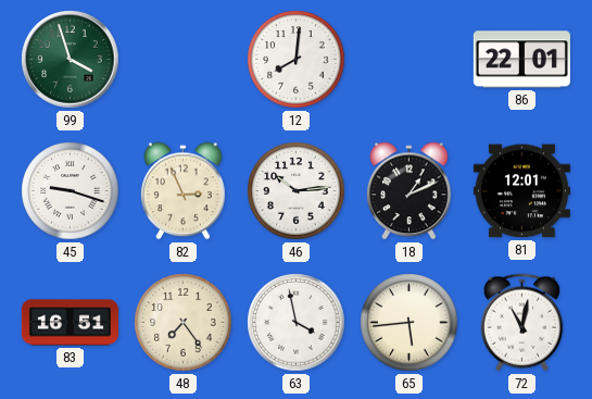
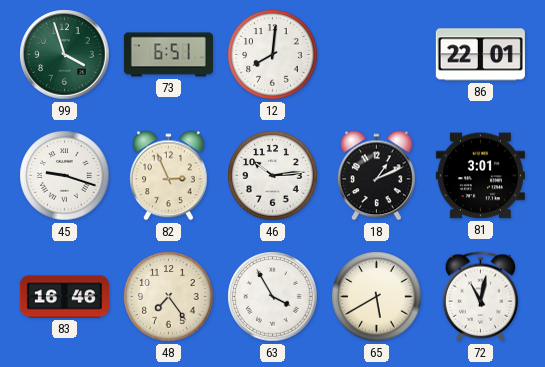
73: none -> 6:51
81: 12:01 -> 3:01
83: 16:51 -> 16:46
63: 3:58 -> 3:55
65: 5:44 -> 5:40
